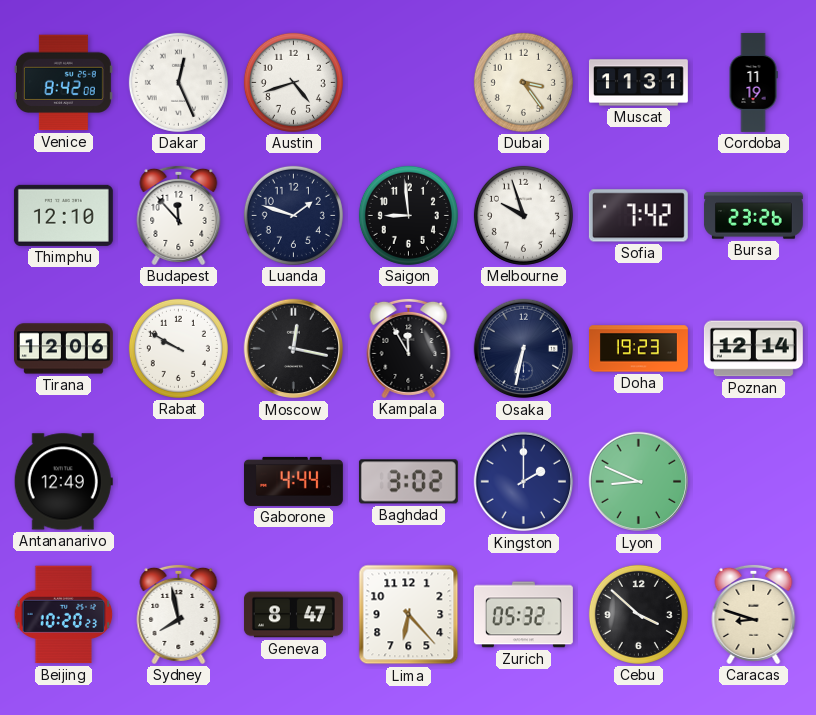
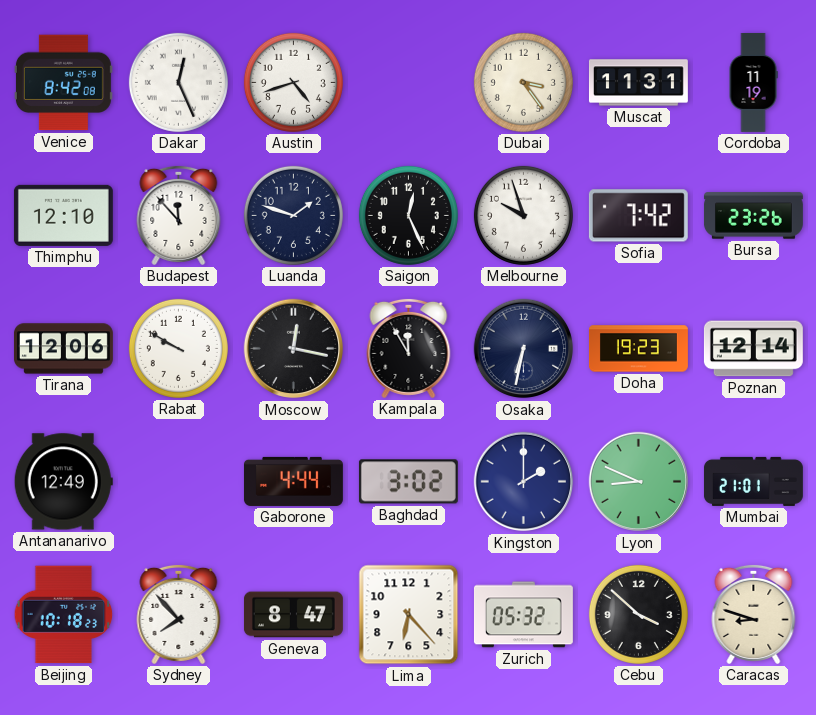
Saigon: 8:59 -> 12:26
Mumbai: none -> 21:01
Beijing: 10:20 -> 10:18
Sydney: 7:58 -> 7:53
